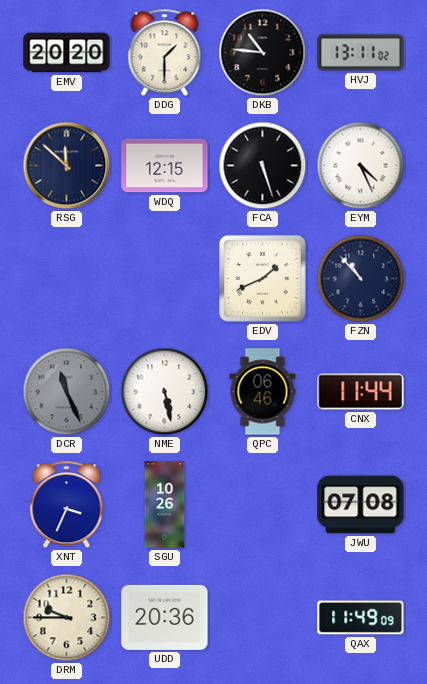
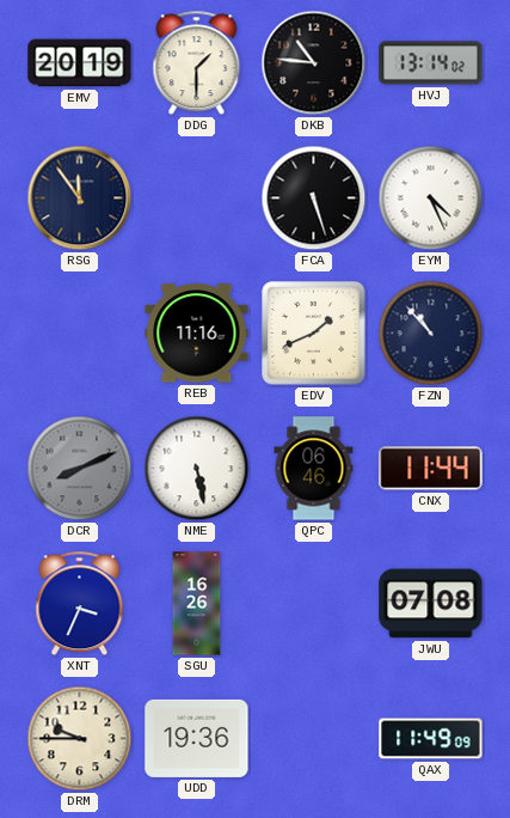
EMV: 20:20 -> 20:19
HVJ: 13:11 -> 13:14
RSG: 11:52 -> 11:54
WDQ: 12:15 -> none
REB: none -> 11:16
DCR: 11:26 -> 8:11
SGU: 10:26 -> 16:26
UDD: 20:36 -> 19:36
